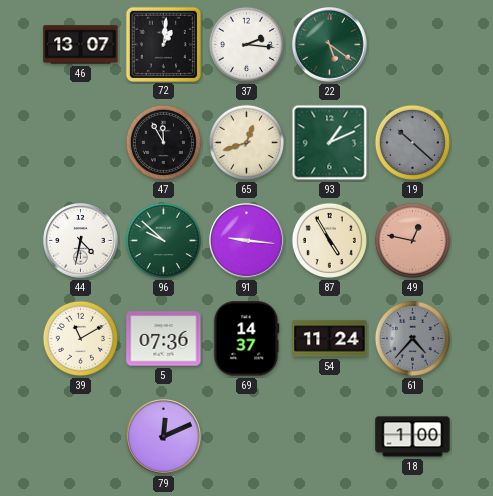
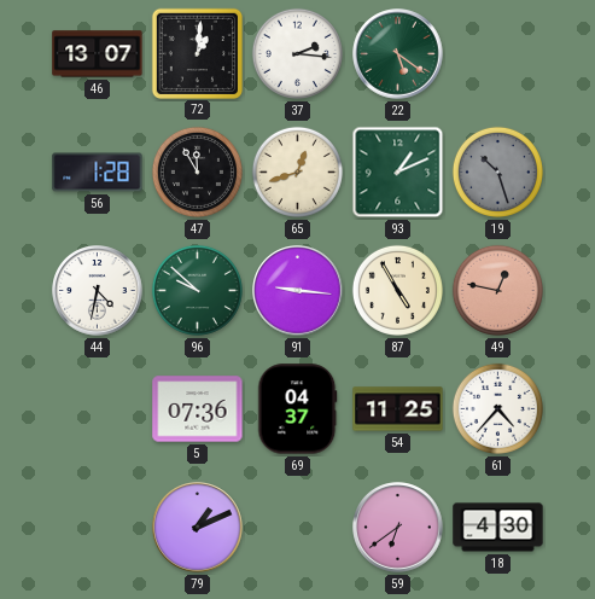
56: none -> 1:28
19: 10:22 -> 10:27
39: 11:10 -> none
69: 14:37 -> 04:37
54: 11:24 -> 11:25
61 dial: grey -> white
79: 12:11 -> 1:11
59: none -> 6:39
18: 1:00 -> 4:30
